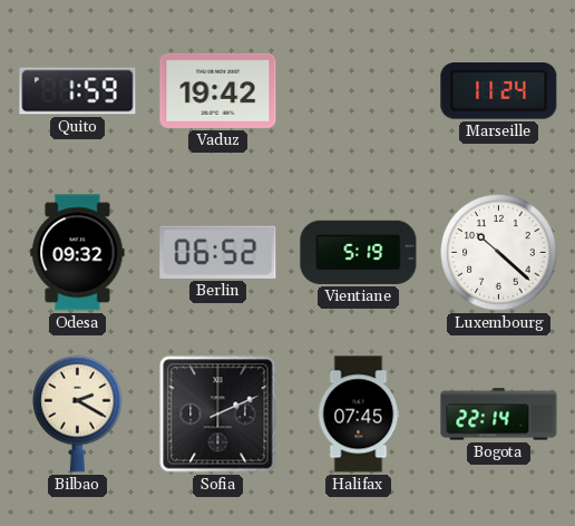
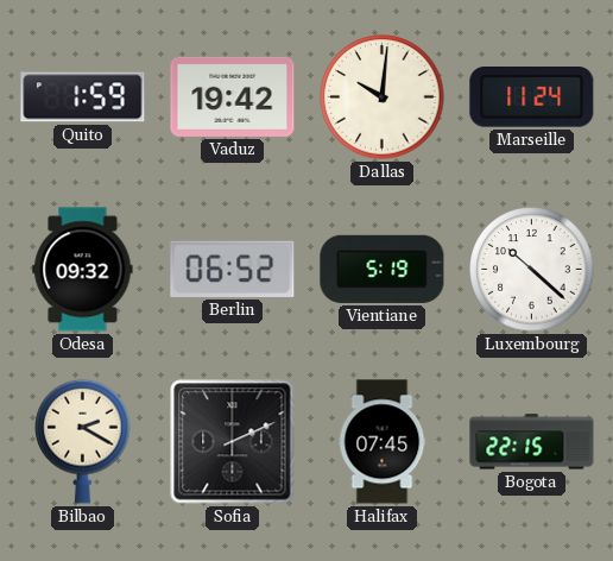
Dallas: none -> 10:01
Bogota: 22:14 -> 22:15
